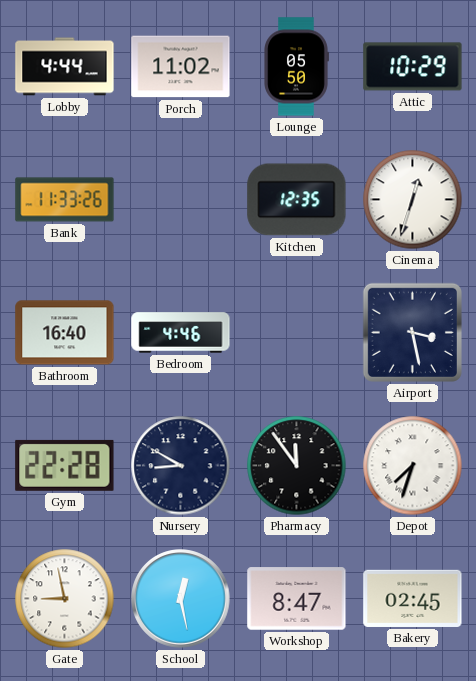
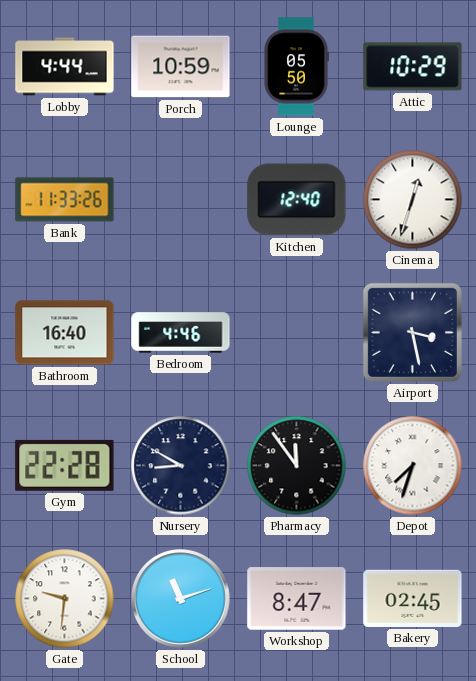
Porch: 11:02 -> 10:59
Kitchen: 12:35 -> 12:40
Gate: 8:58 -> 9:31
School: 12:28 -> 11:12
